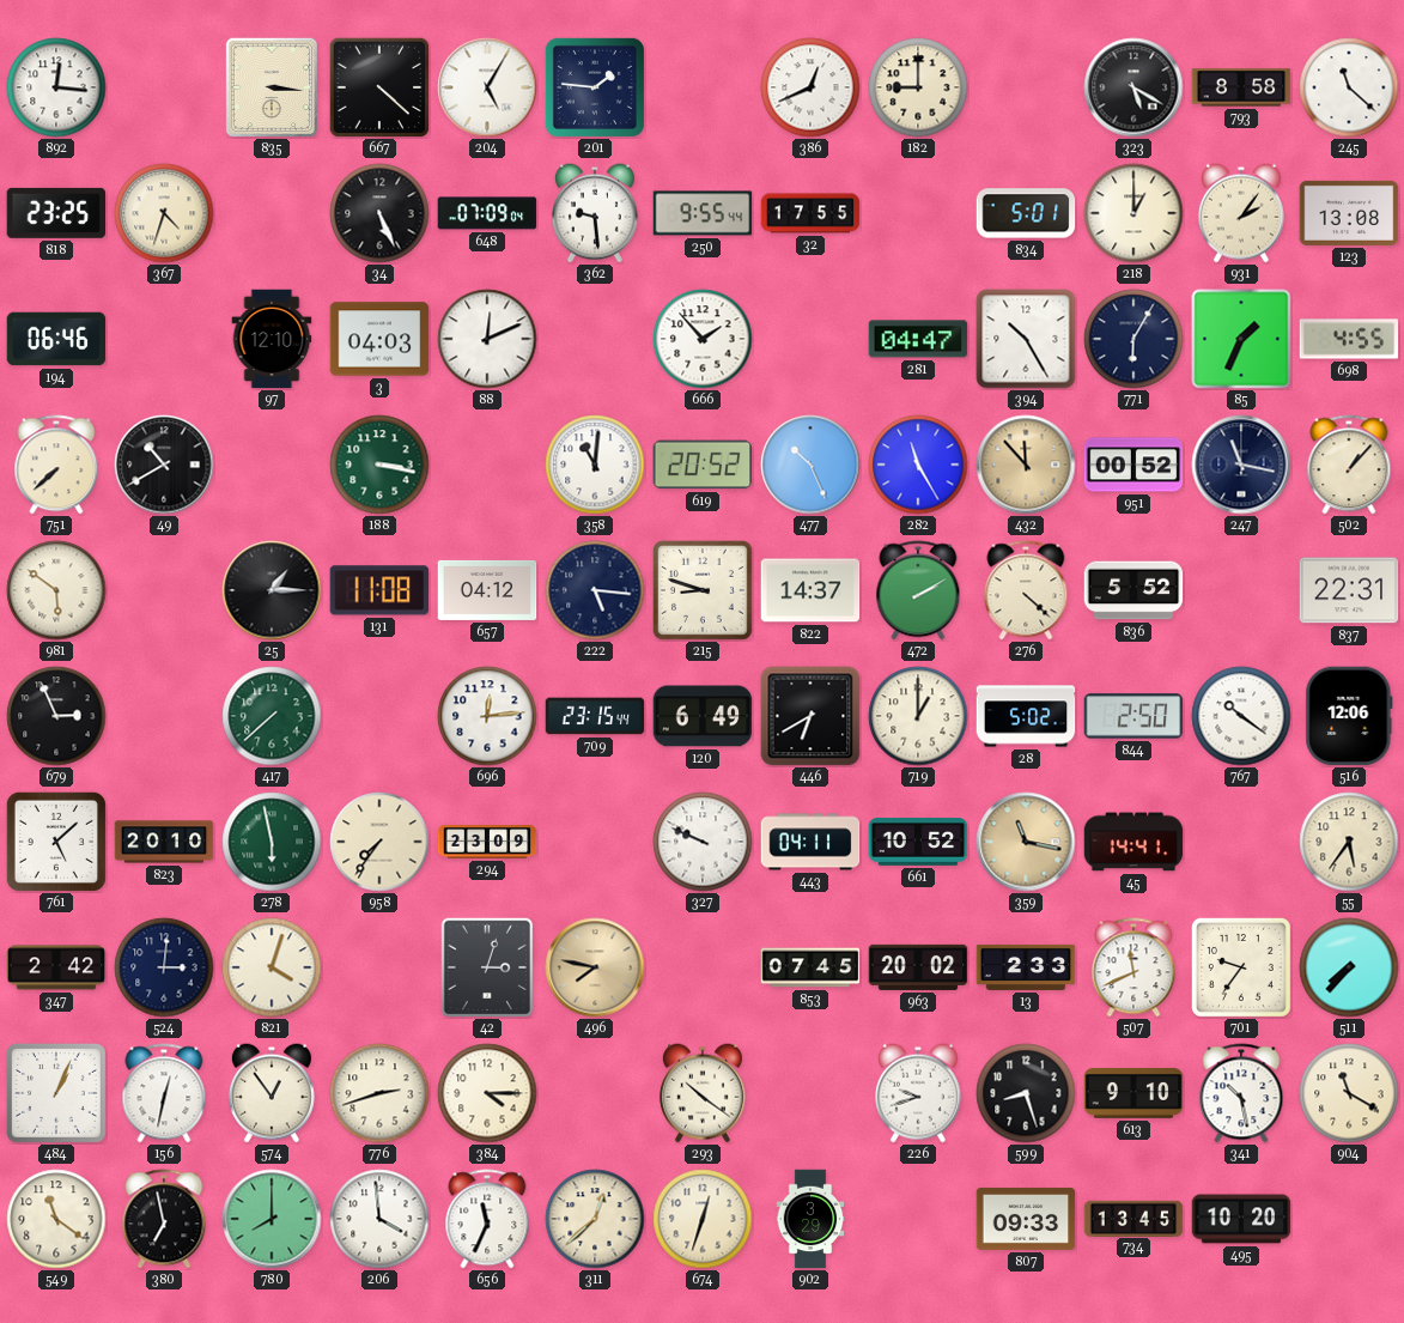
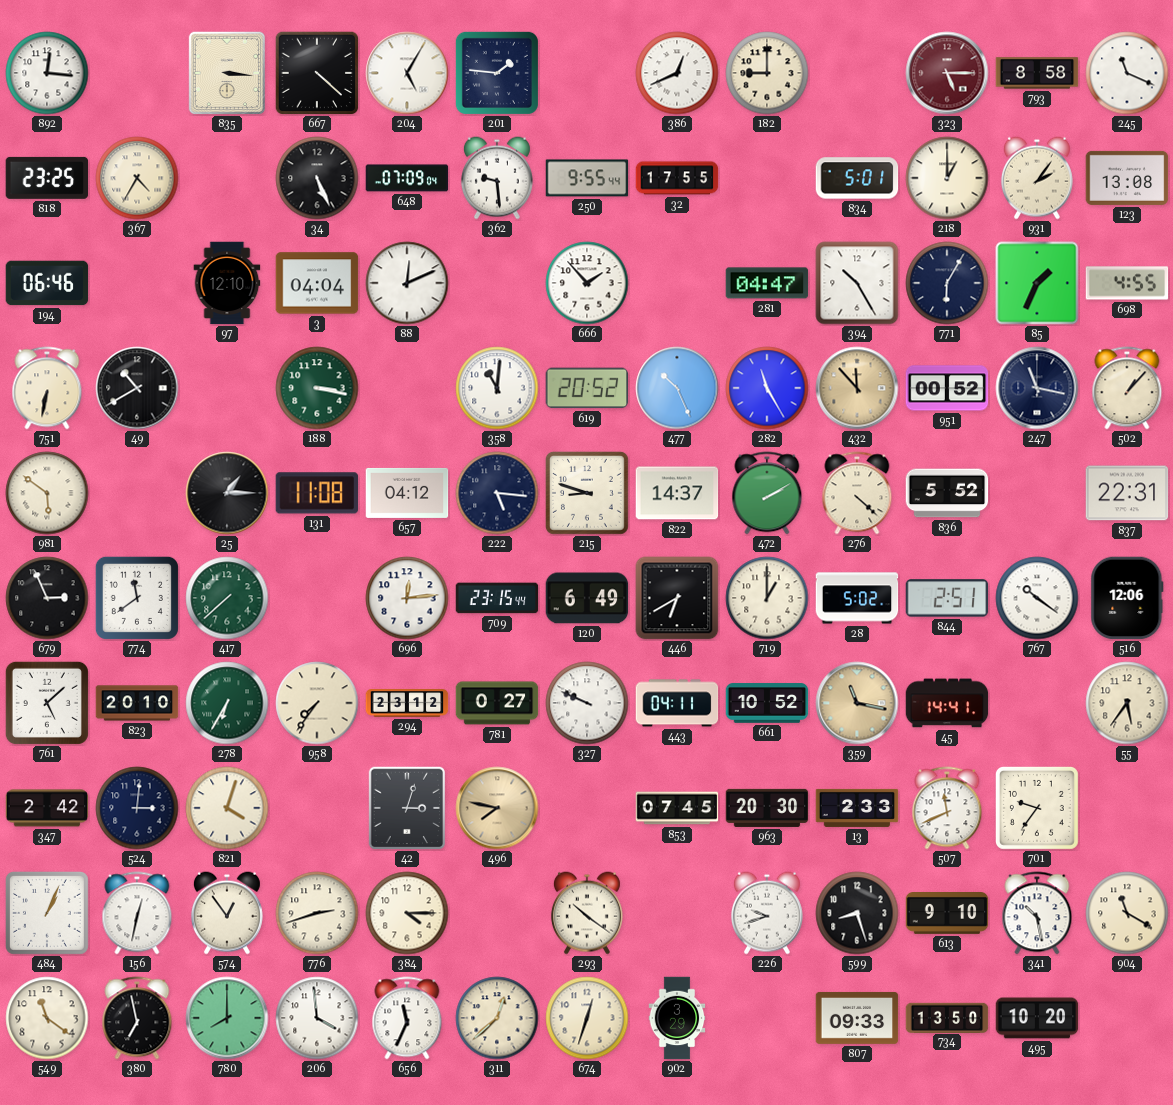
323: 5:20 -> 5:15
323 dial: black -> burgundy
245: 11:22 -> 11:19
367: 4:33 -> 4:35
3: 04:03 -> 04:04
751: 7:38 -> 6:32
774: none -> 11:39
844: 2:50 -> 2:51
278: 5:58 -> 6:35
294: 23:09 -> 23:12
781: none -> 0:27
963: 20:02 -> 20:30
511: 7:37 -> none
734: 13:45 -> 13:50
